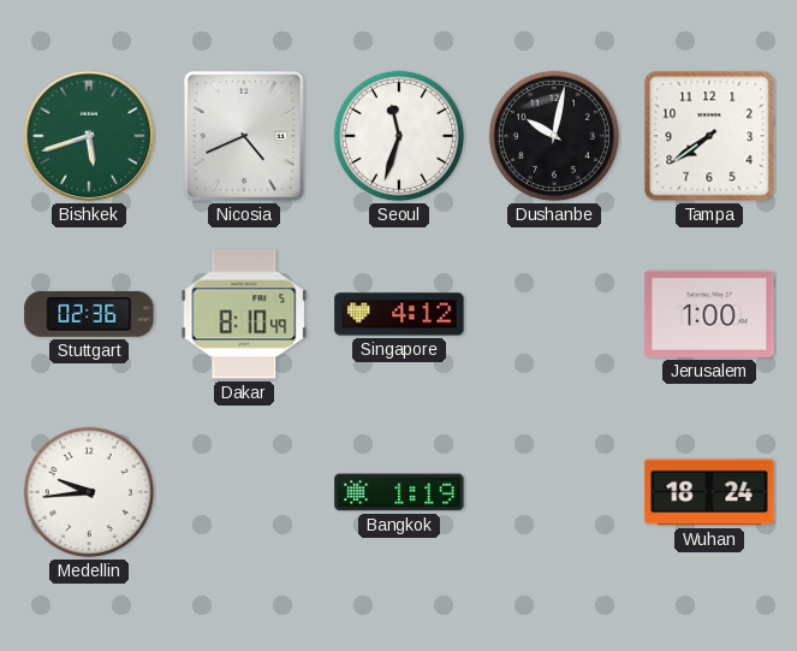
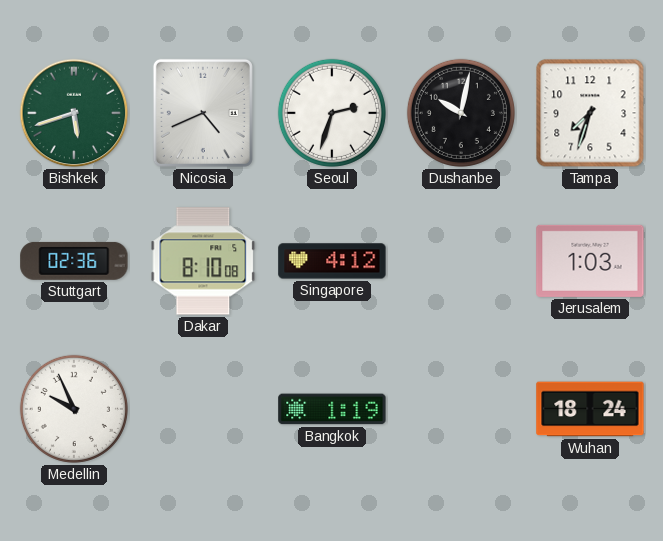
Seoul: 11:33 -> 2:33
Tampa: 7:39 -> 7:33
Dakar: 8:10:49 -> 8:10:08
Jerusalem: 1:00 -> 1:03
Medellin: 9:44 -> 9:56
